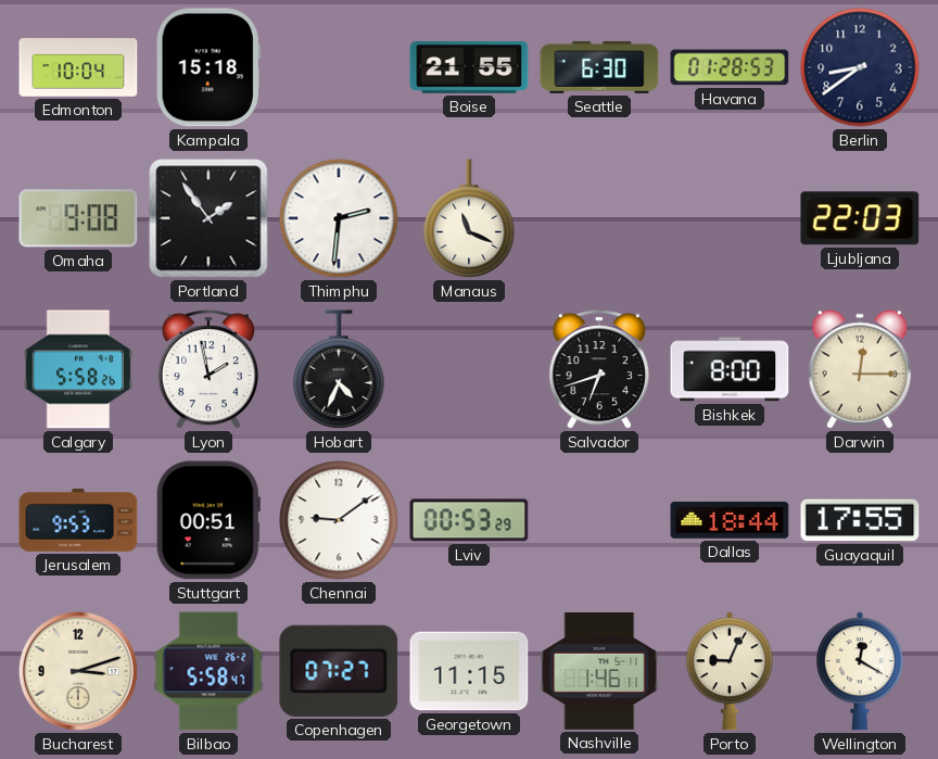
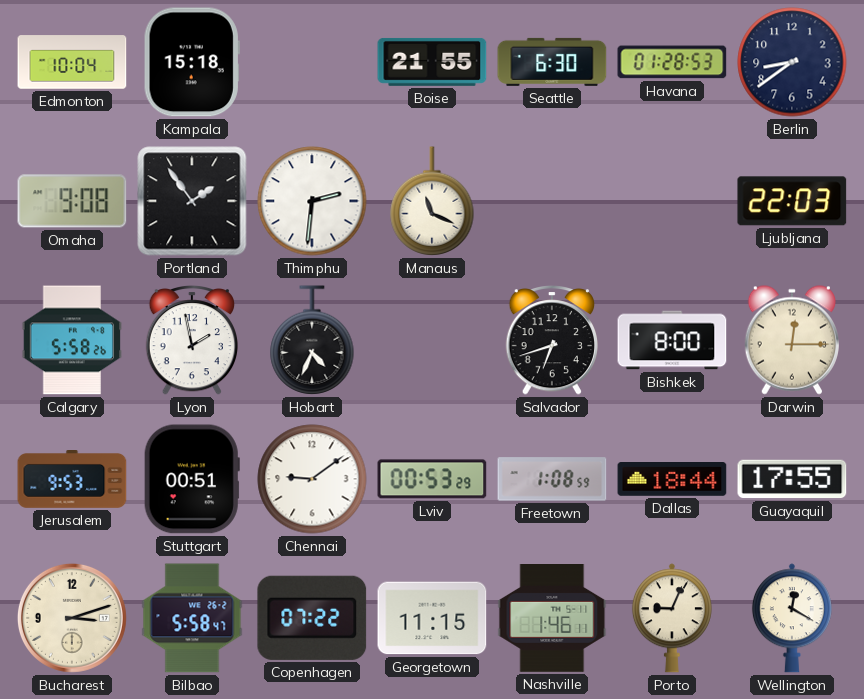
Freetown: none -> 1:08
Copenhagen: 07:27 -> 07:22
